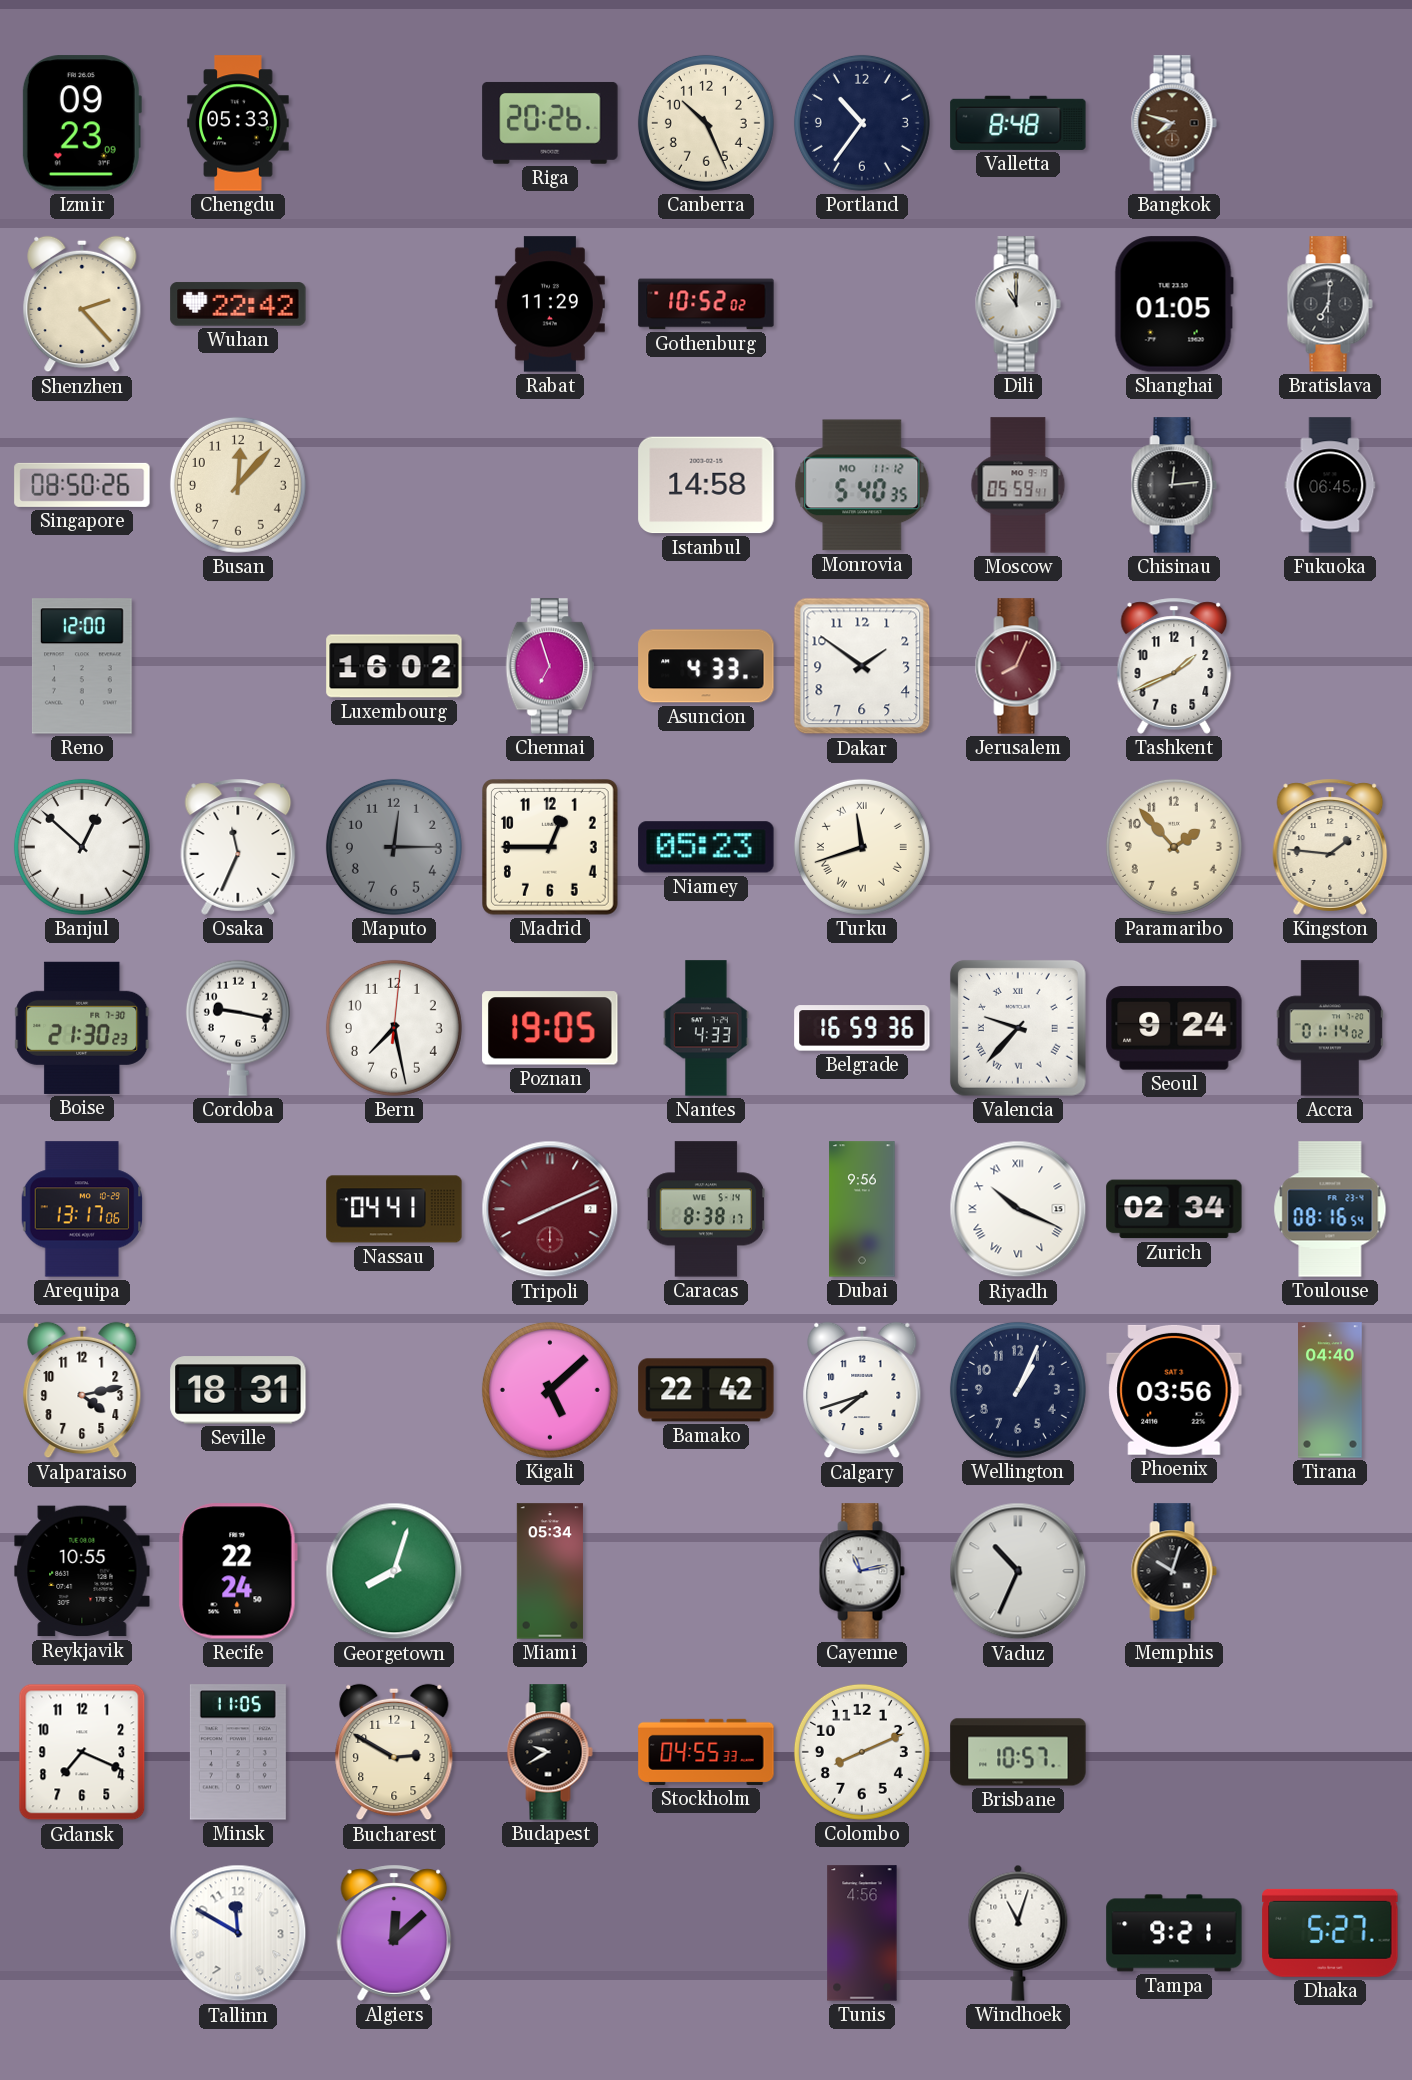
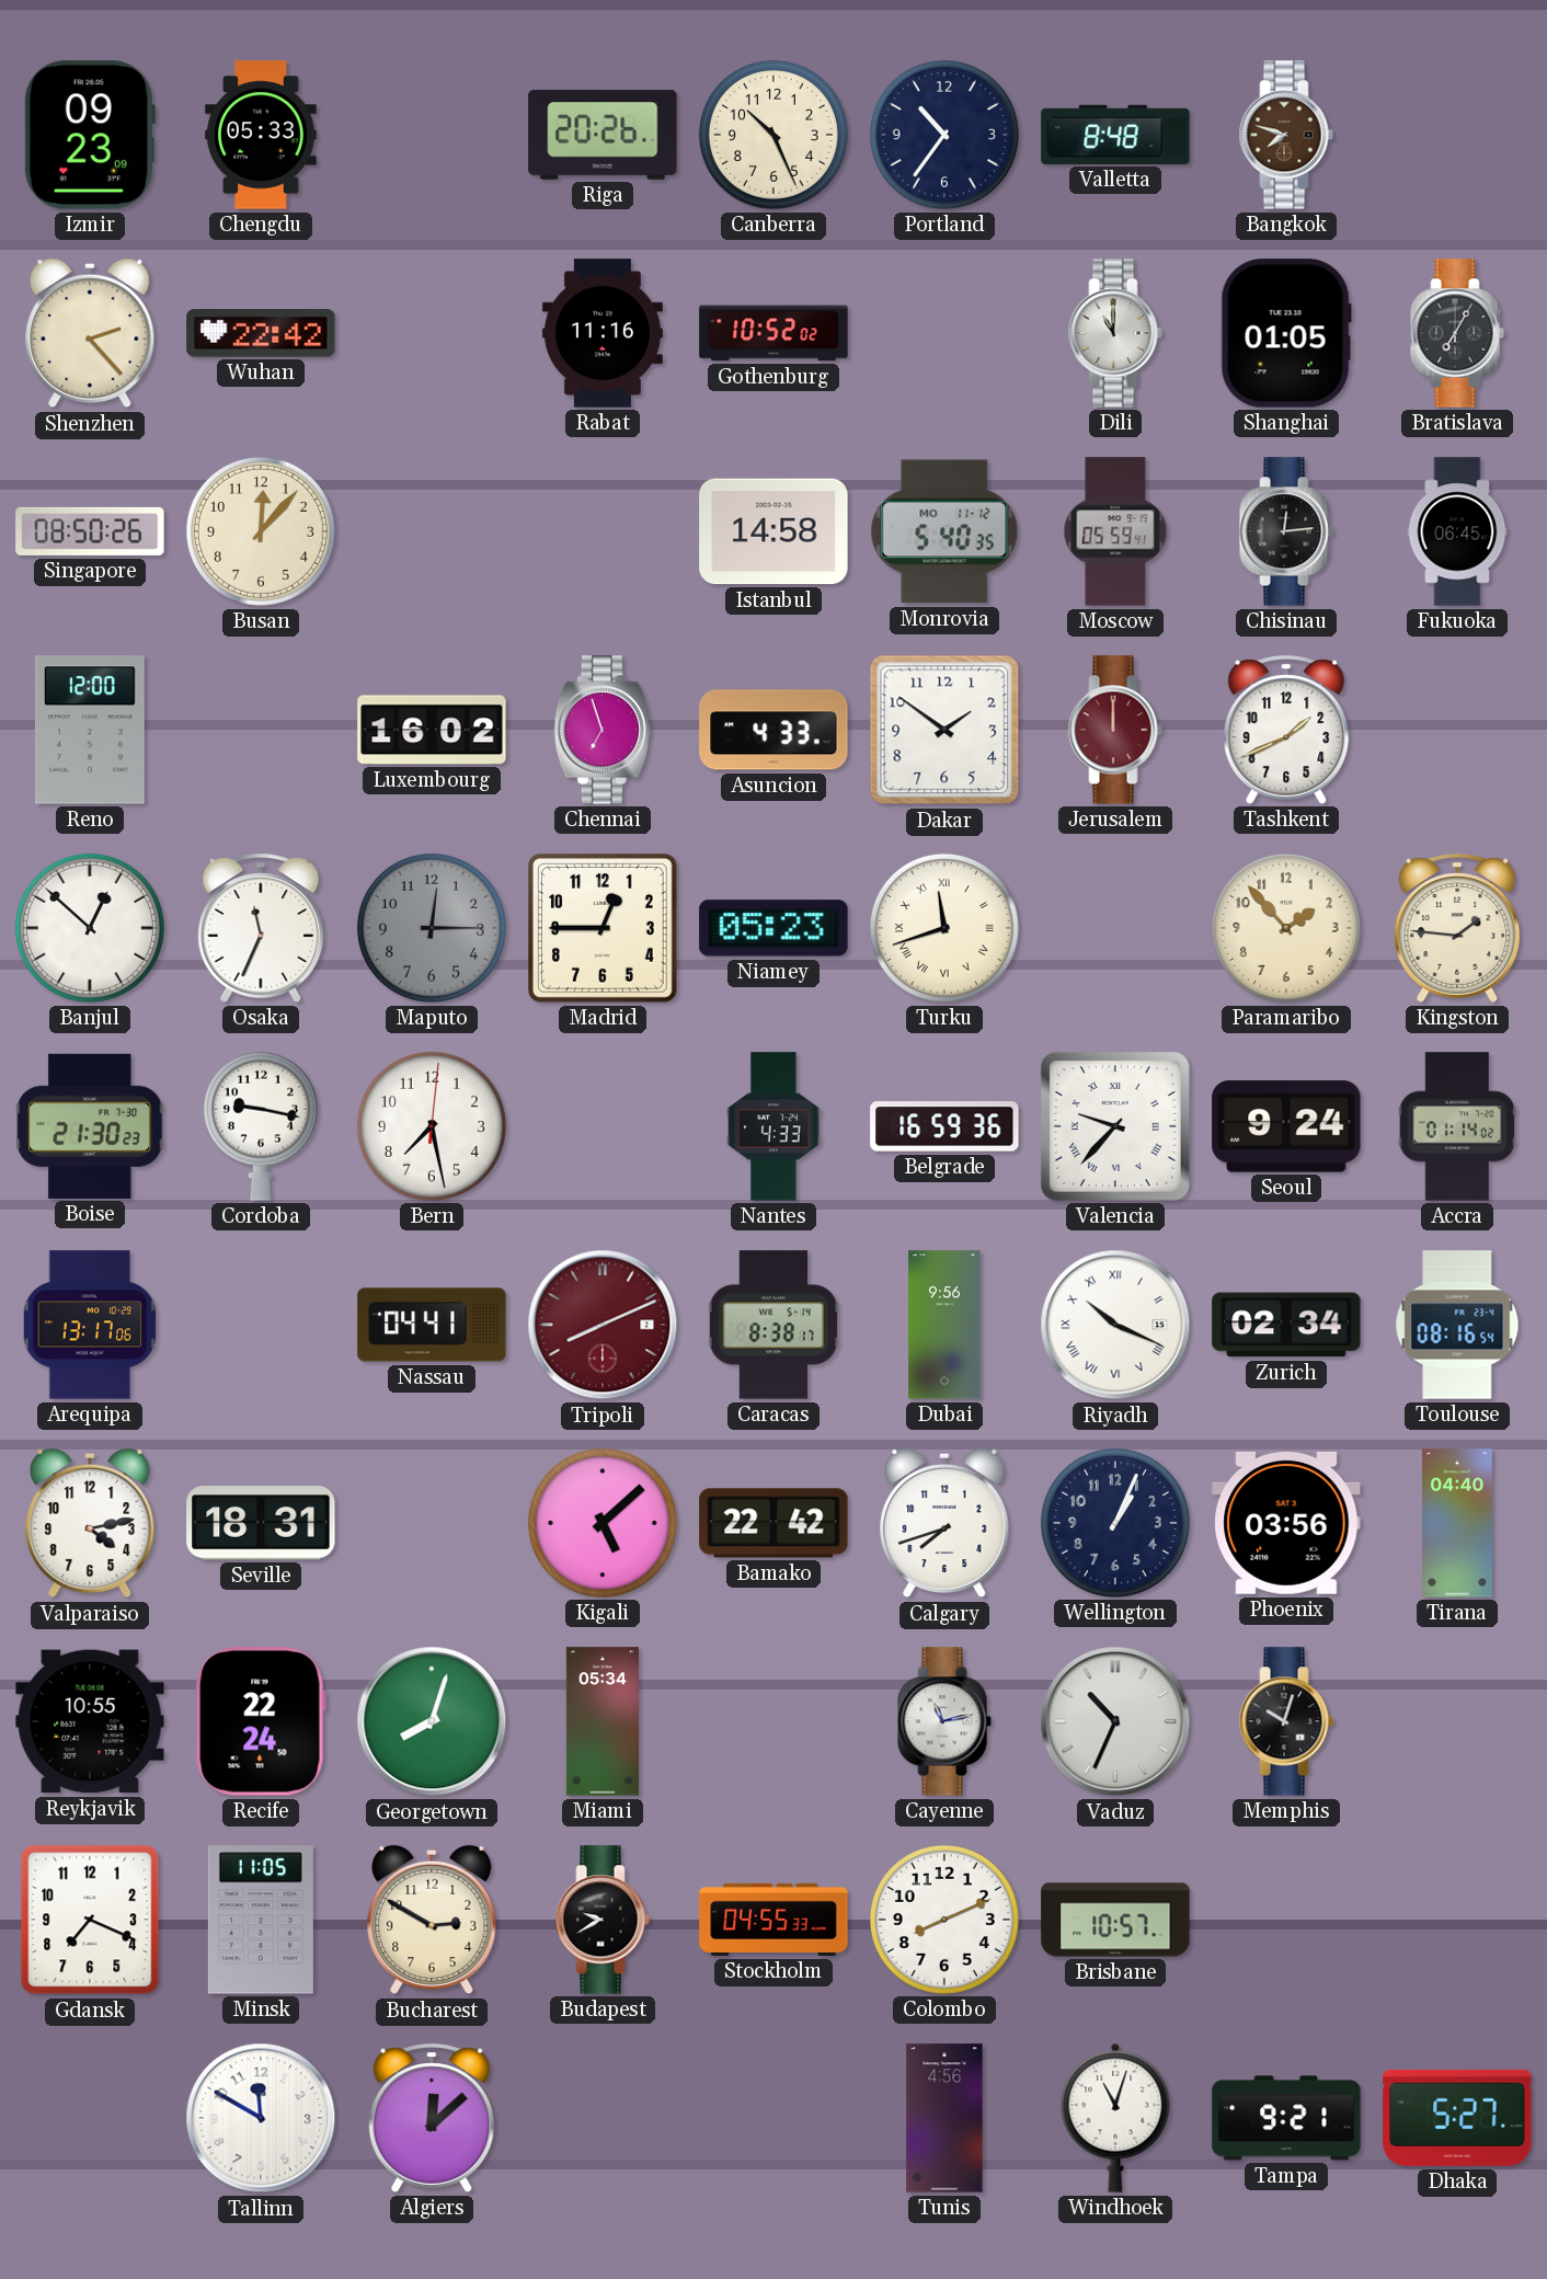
Rabat: 11:29 -> 11:16
Bratislava: 7:01 -> 7:05
Jerusalem: 8:04 -> 12:00
Poznan: 19:05 -> none
